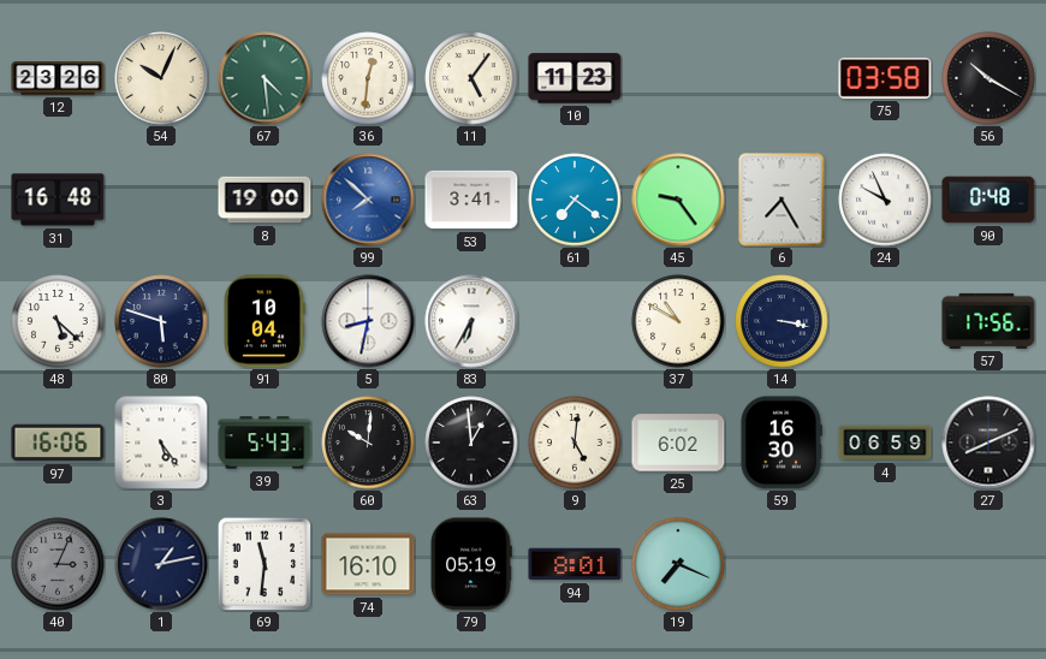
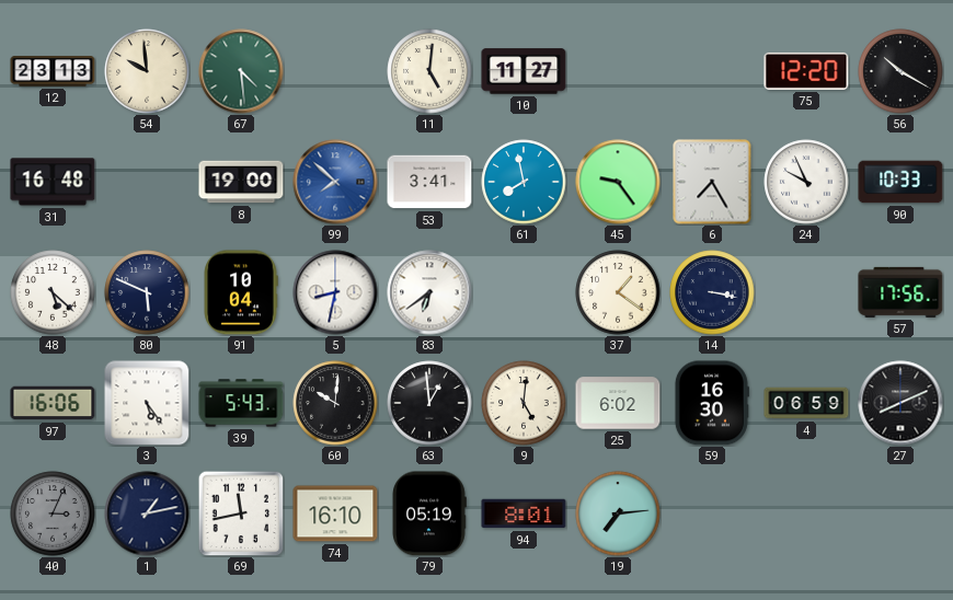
12: 23:26 -> 23:13
54: 10:04 -> 9:59
36: 12:31 -> none
11: 5:06 -> 5:01
10: 11:23 -> 11:27
75: 03:58 -> 12:20
61: 7:21 -> 7:58
90: 0:48 -> 10:33
80: 5:48 -> 5:49
83: 6:35 -> 6:39
37: 10:50 -> 1:21
69: 11:31 -> 11:43
19: 7:19 -> 7:14
